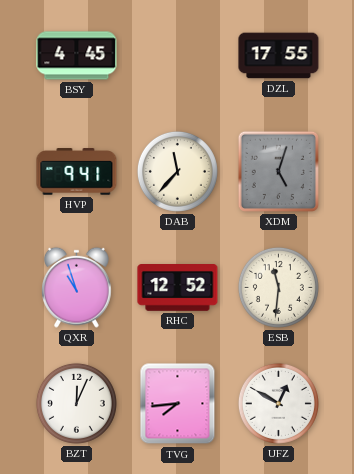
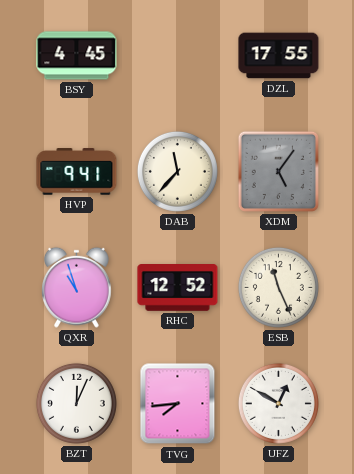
XDM: 5:03 -> 5:06
ESB: 11:31 -> 11:26
